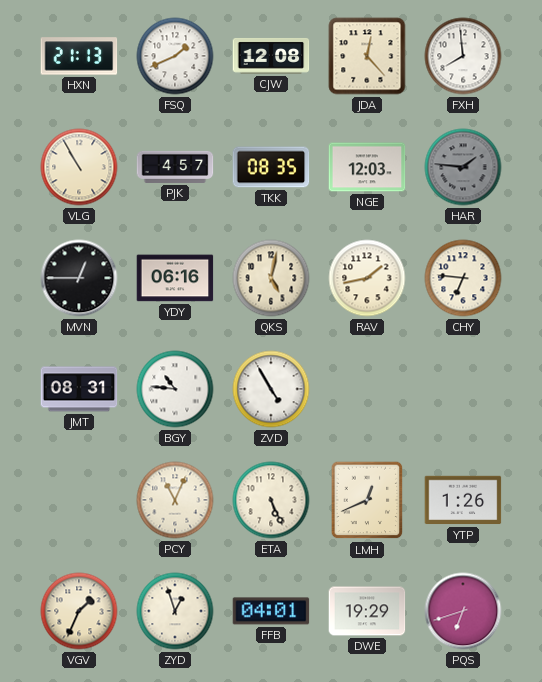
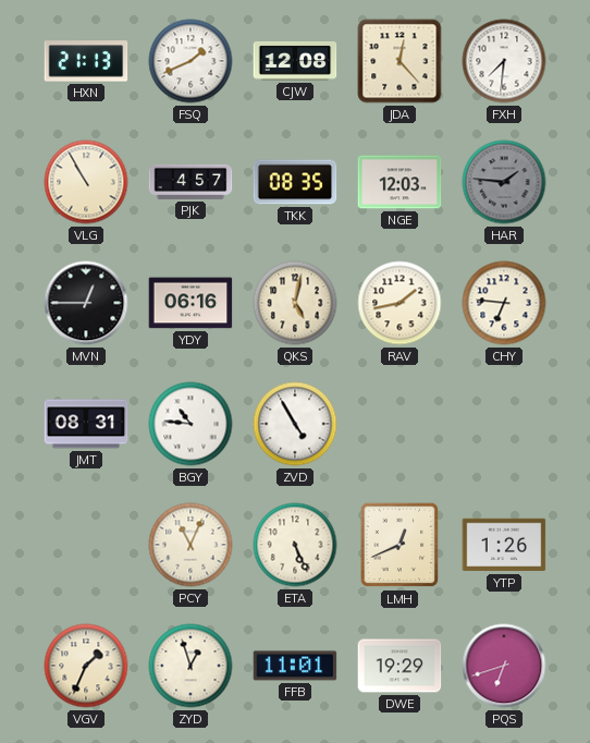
FXH: 7:59 -> 7:31
FFB: 04:01 -> 11:01
